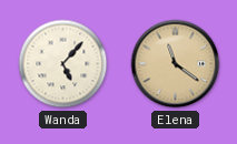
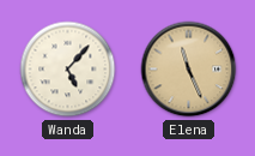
Elena: 11:21 -> 11:26
